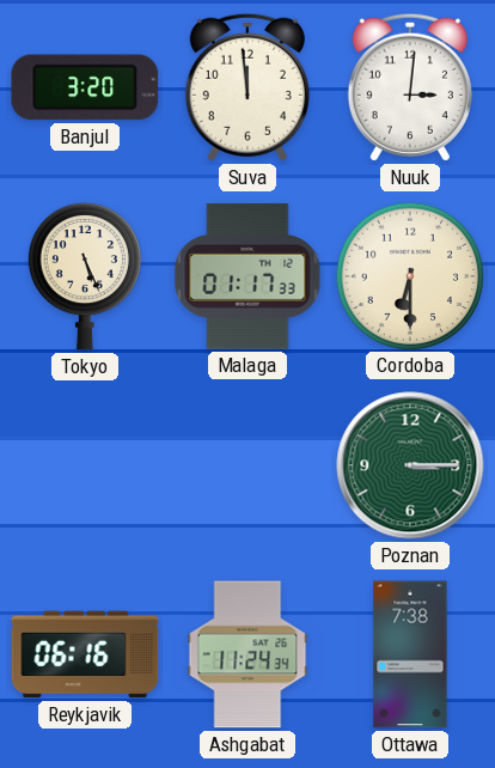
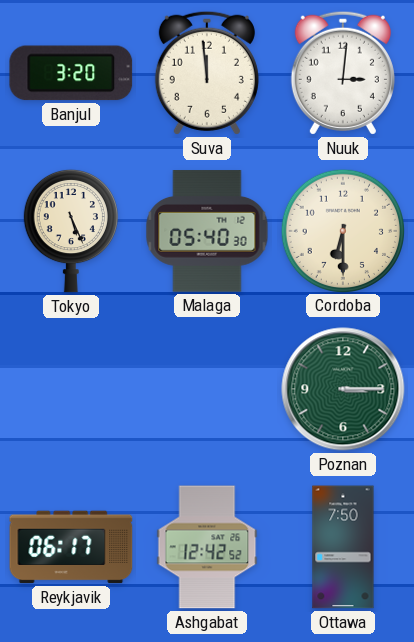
Malaga: 01:17 -> 05:40
Reykjavik: 06:16 -> 06:17
Ashgabat: 11:24 -> 12:42
Ottawa: 7:38 -> 7:50
